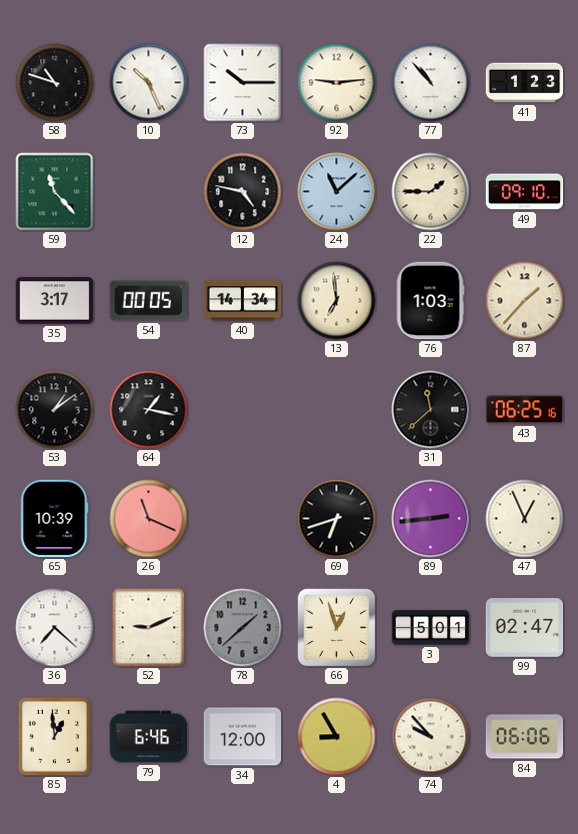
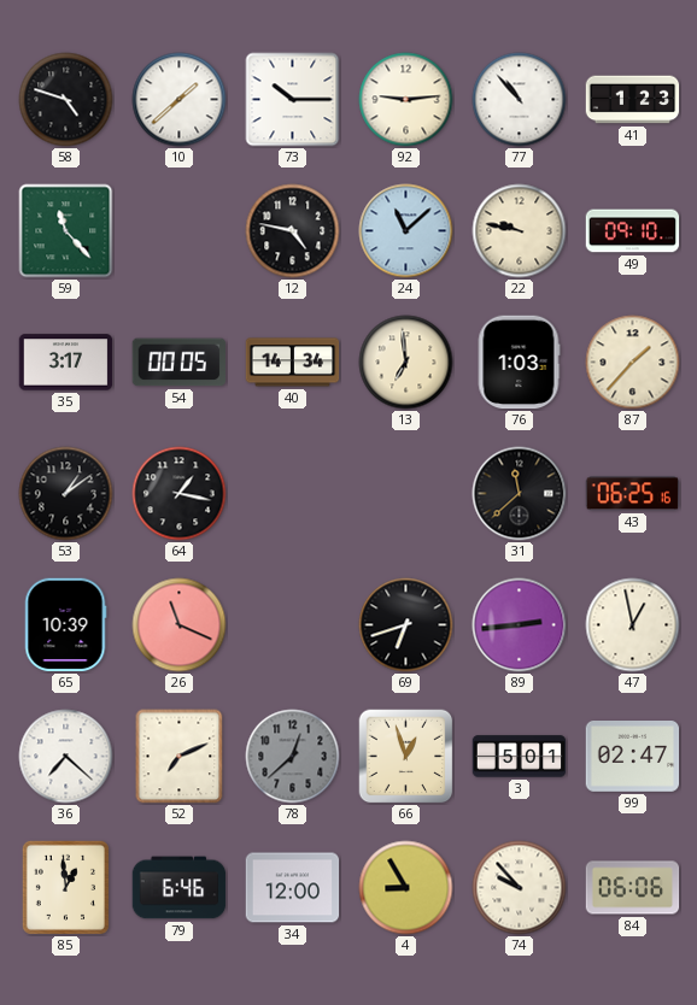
58: 10:48 -> 4:48
10: 10:26 -> 1:38
22: 1:45 -> 9:47
47: 12:56 -> 12:58
52: 9:11 -> 7:11
78: 1:38 -> 12:38
